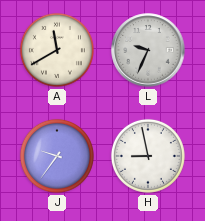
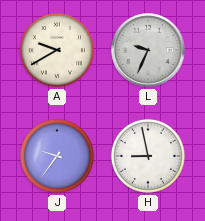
A: 11:40 -> 9:40
